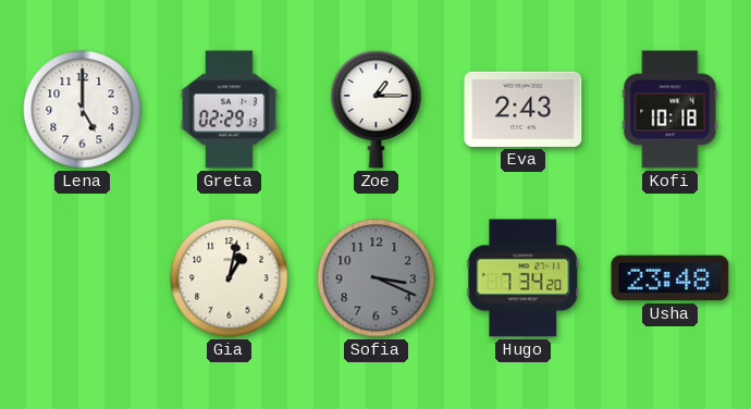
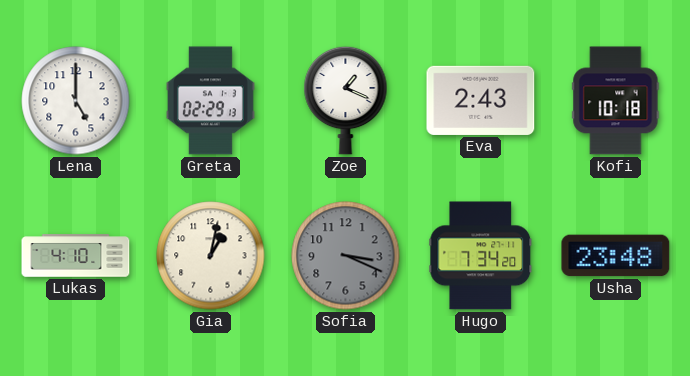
Zoe: 1:15 -> 1:19
Lukas: none -> 4:10
